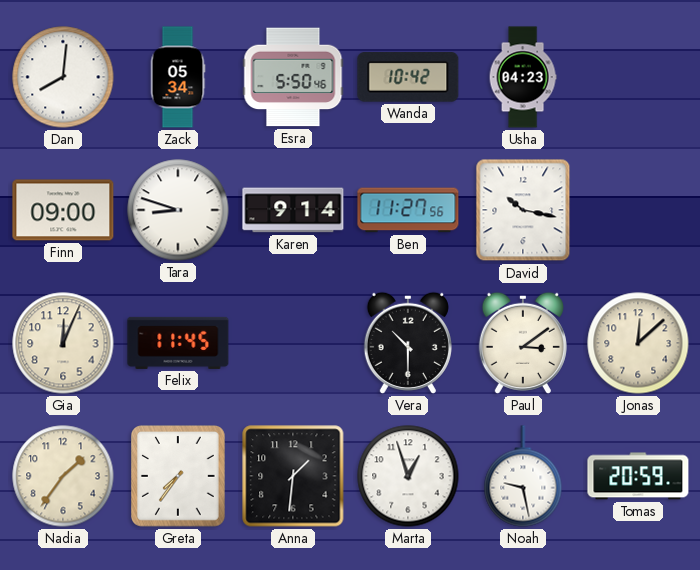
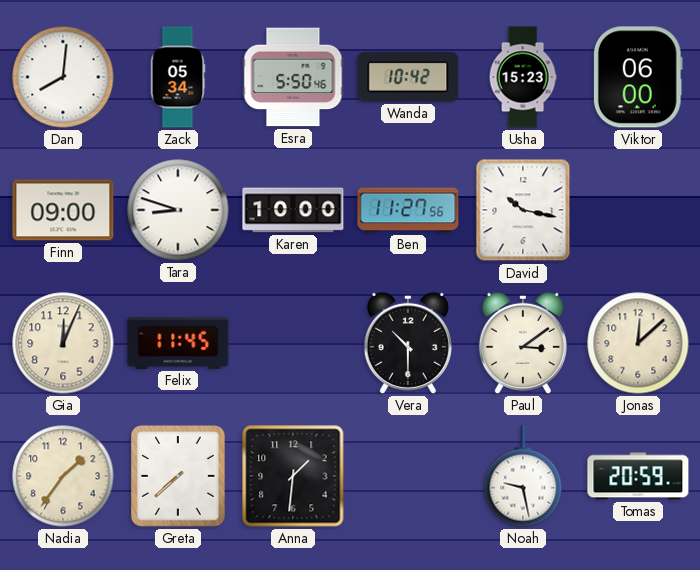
Usha: 04:23 -> 15:23
Viktor: none -> 06:00
Karen: 9:14 -> 10:00
Greta: 7:36 -> 7:38
Marta: 12:57 -> none
